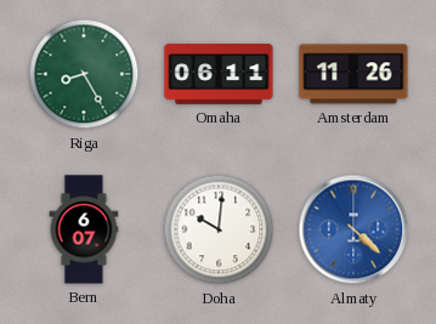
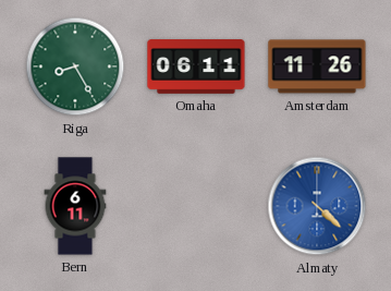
Bern: 6:07 -> 6:11
Doha: 10:01 -> none
